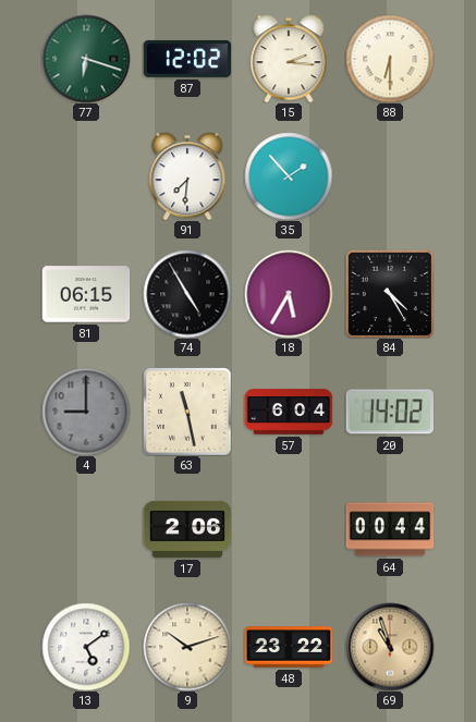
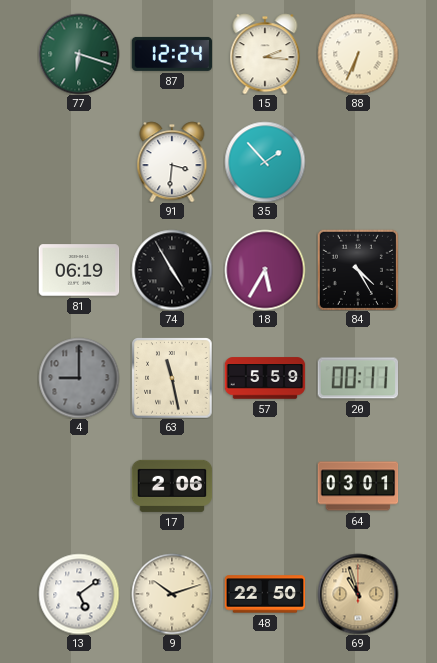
87: 12:02 -> 12:24
88: 6:30 -> 6:34
91: 7:31 -> 3:31
81: 06:15 -> 06:19
57: 6:04 -> 5:59
20: 14:02 -> 00:11
64: 00:44 -> 03:01
48: 23:22 -> 22:50
